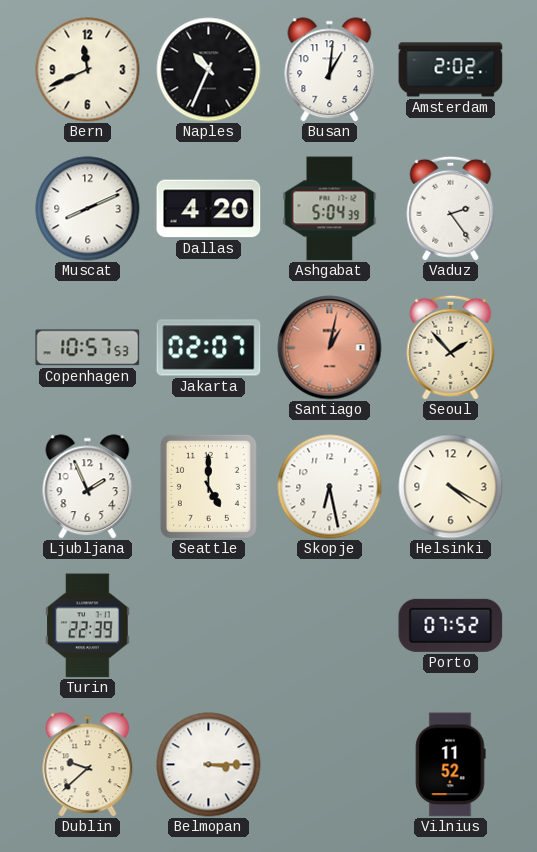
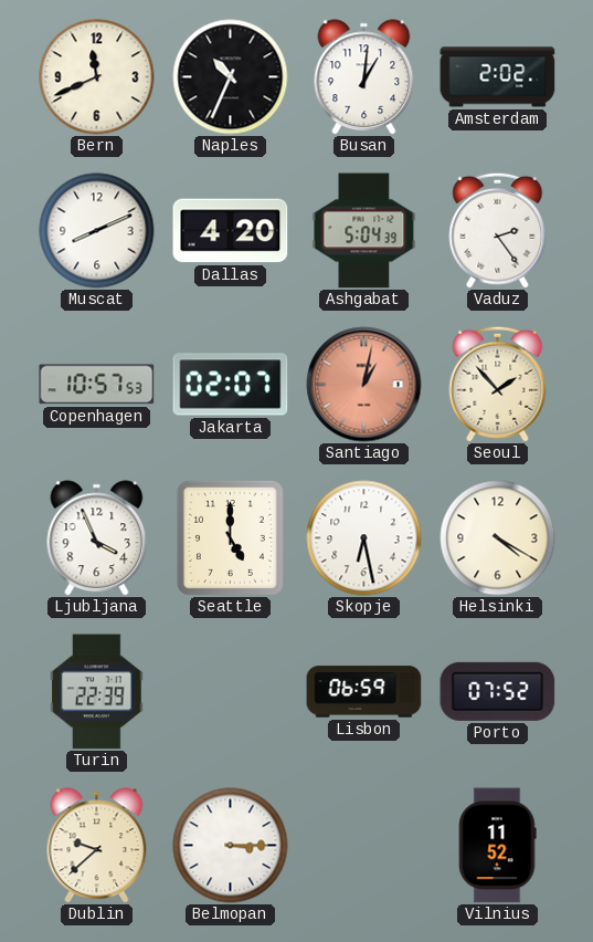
Ljubljana: 1:56 -> 3:56
Lisbon: none -> 06:59
